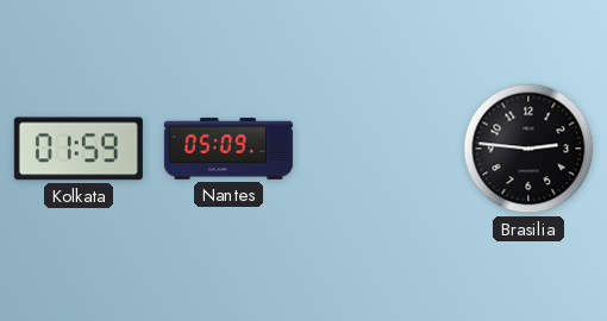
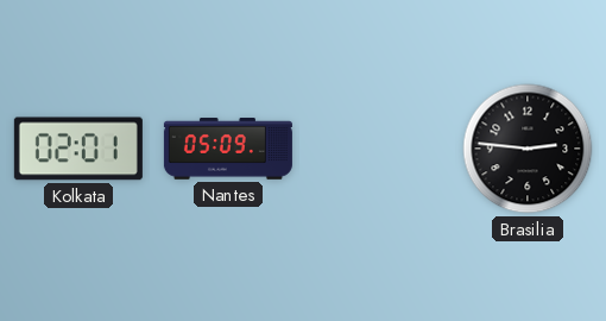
Kolkata: 01:59 -> 02:01
